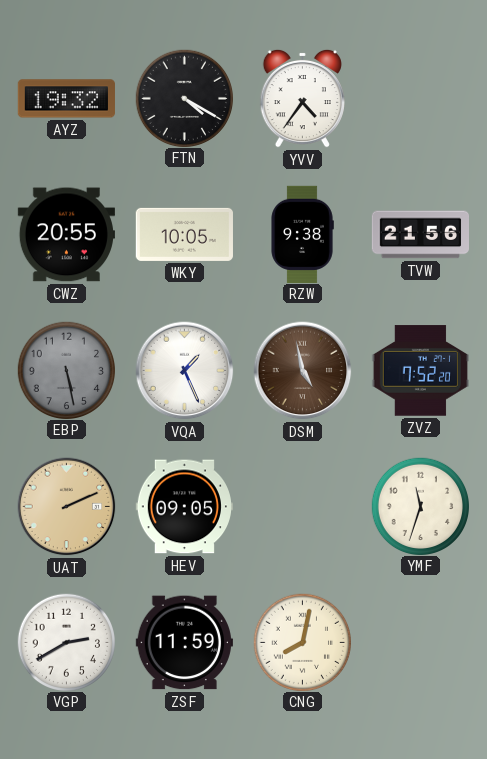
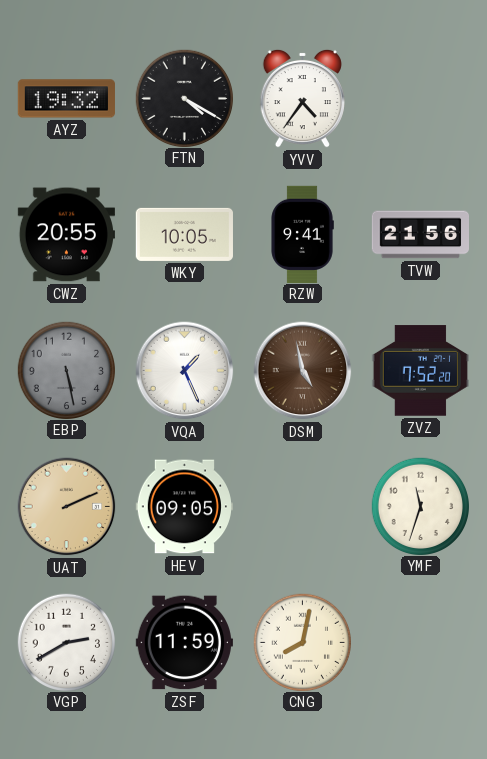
RZW: 9:38 -> 9:41
